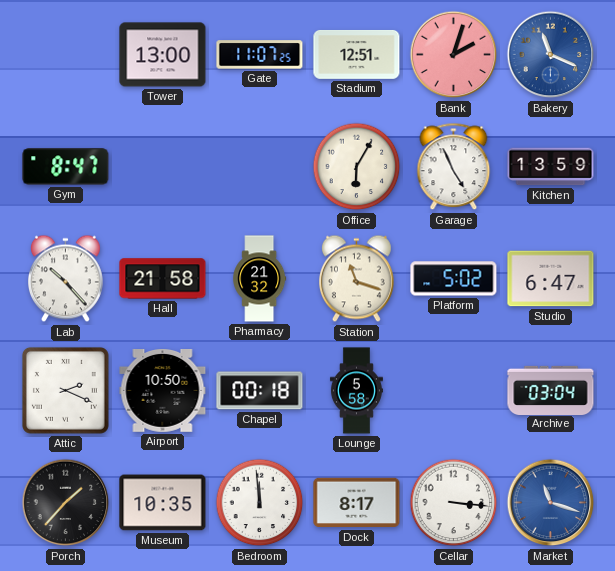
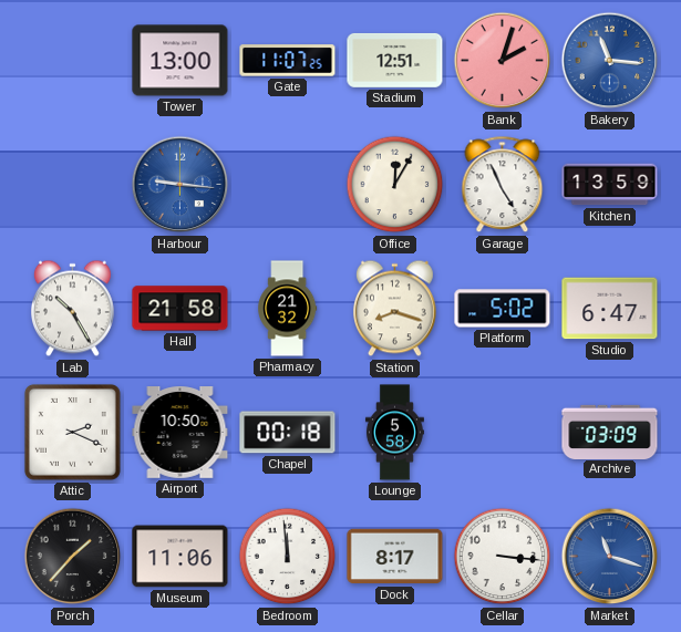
Bakery: 11:19 -> 11:16
Gym: 8:47 -> none
Harbour: none -> 9:16
Office: 6:05 -> 12:05
Lab: 10:23 -> 10:25
Station: 11:18 -> 8:18
Archive: 03:04 -> 03:09
Museum: 10:35 -> 11:06
